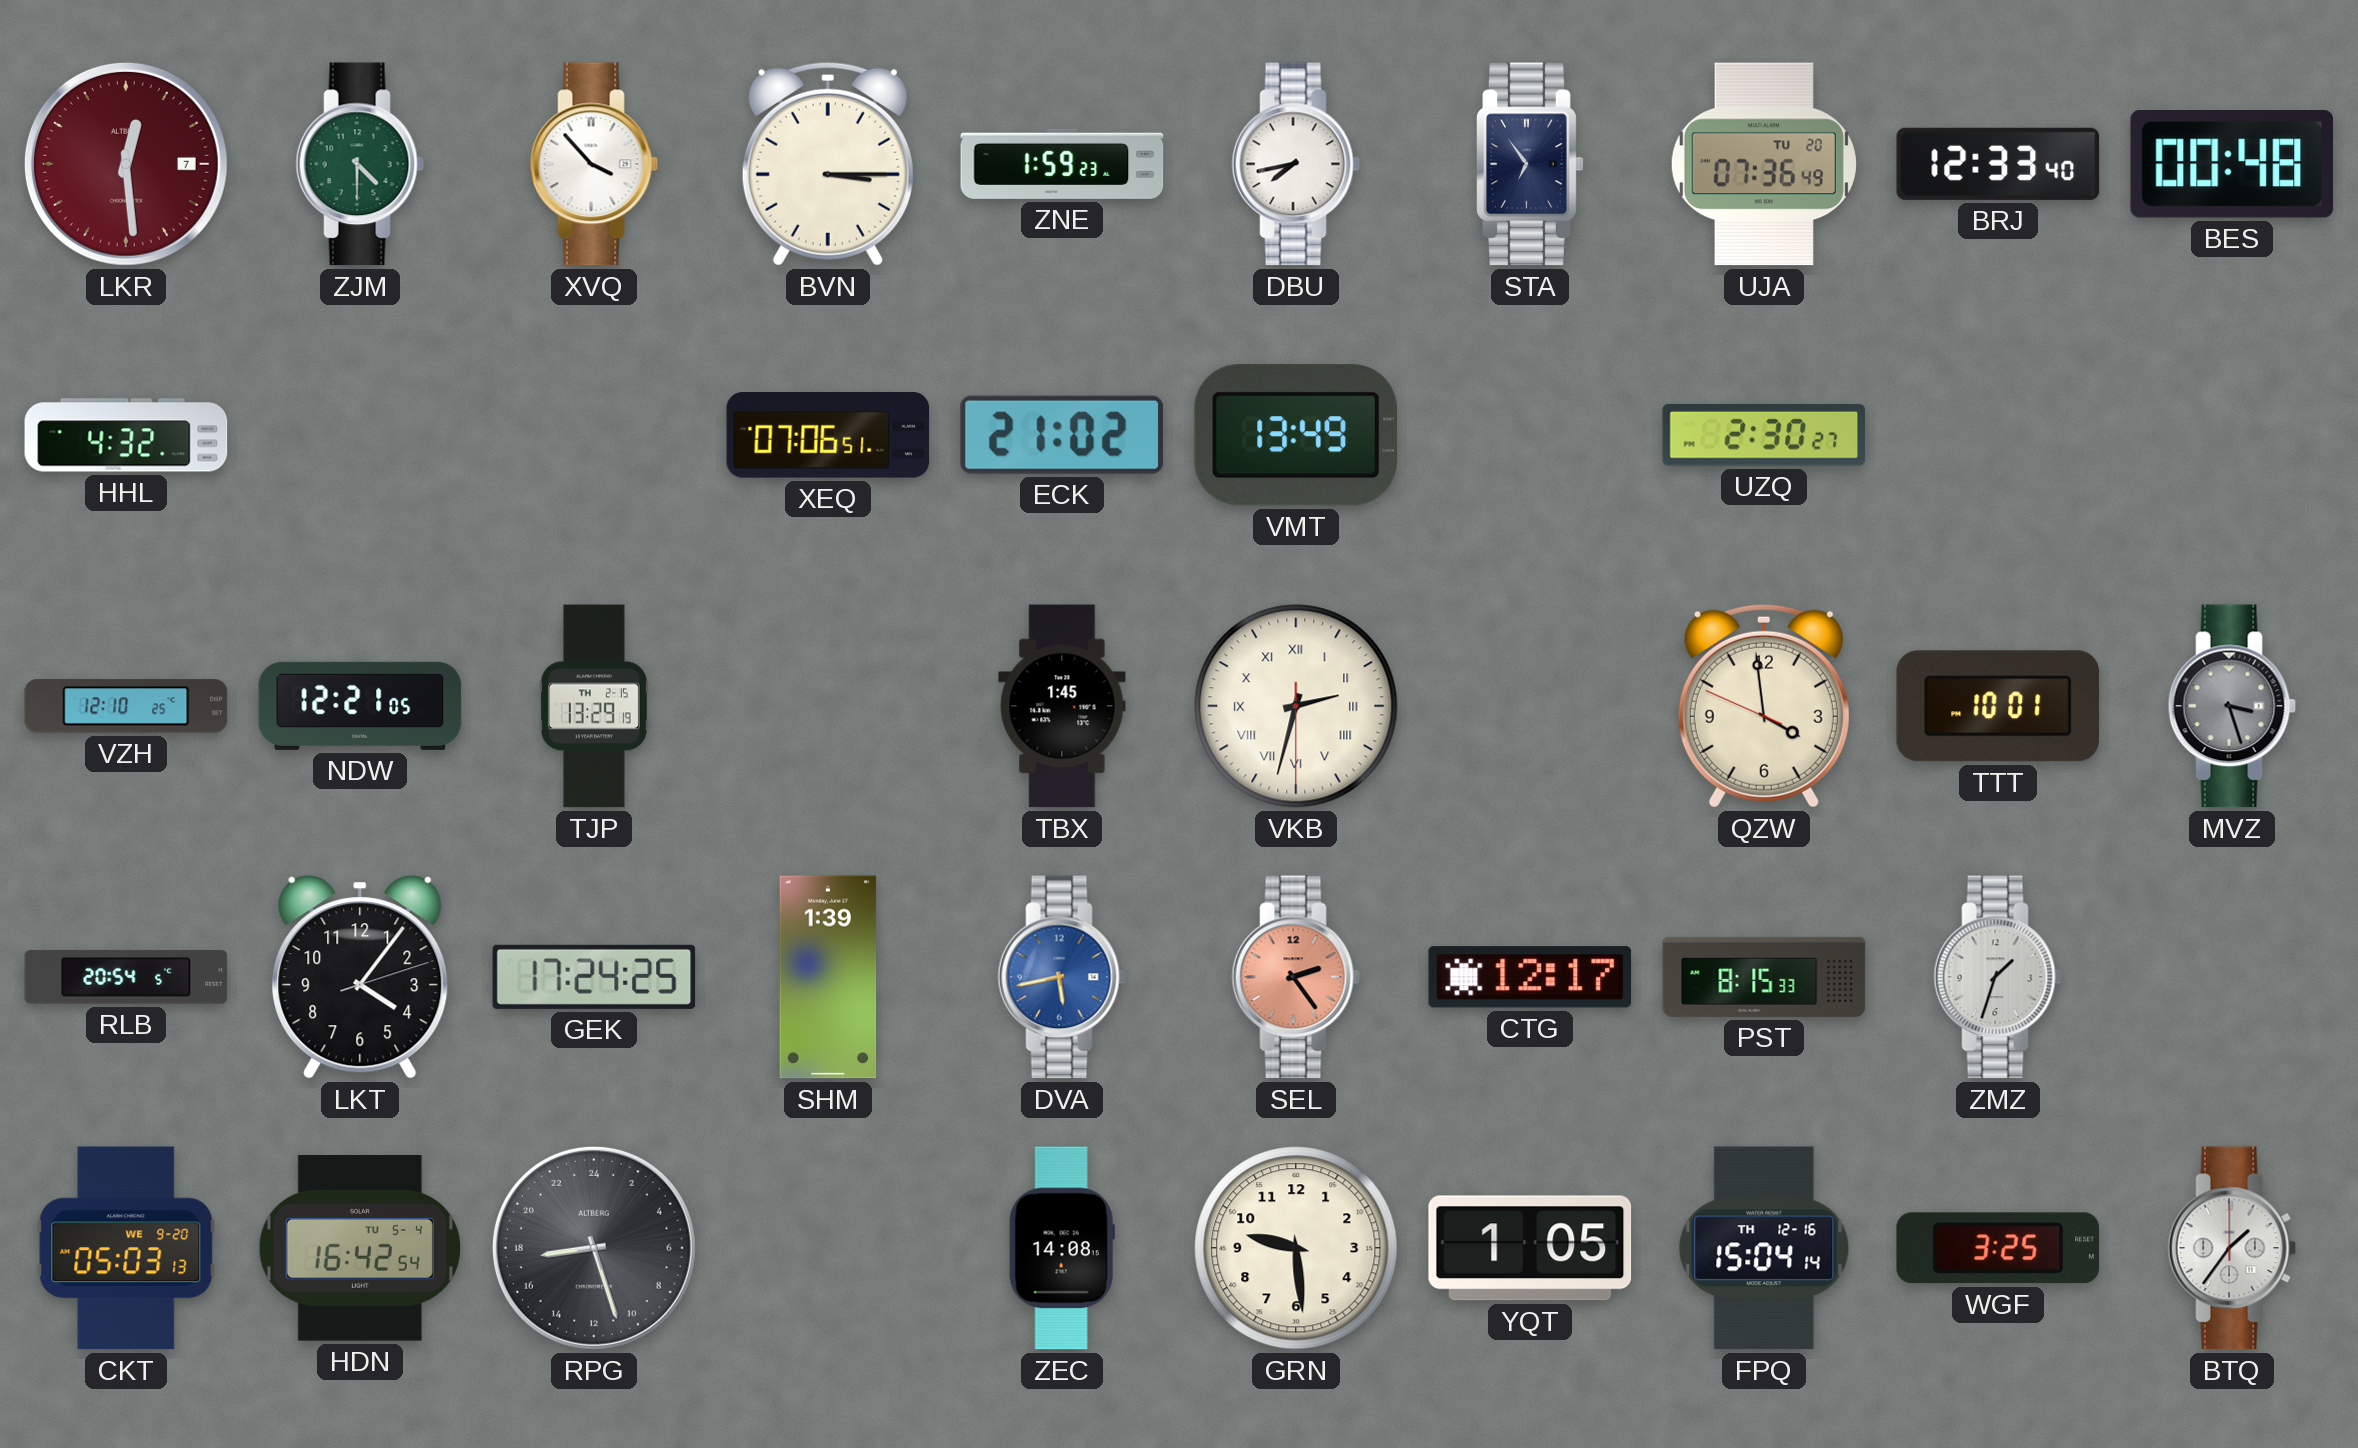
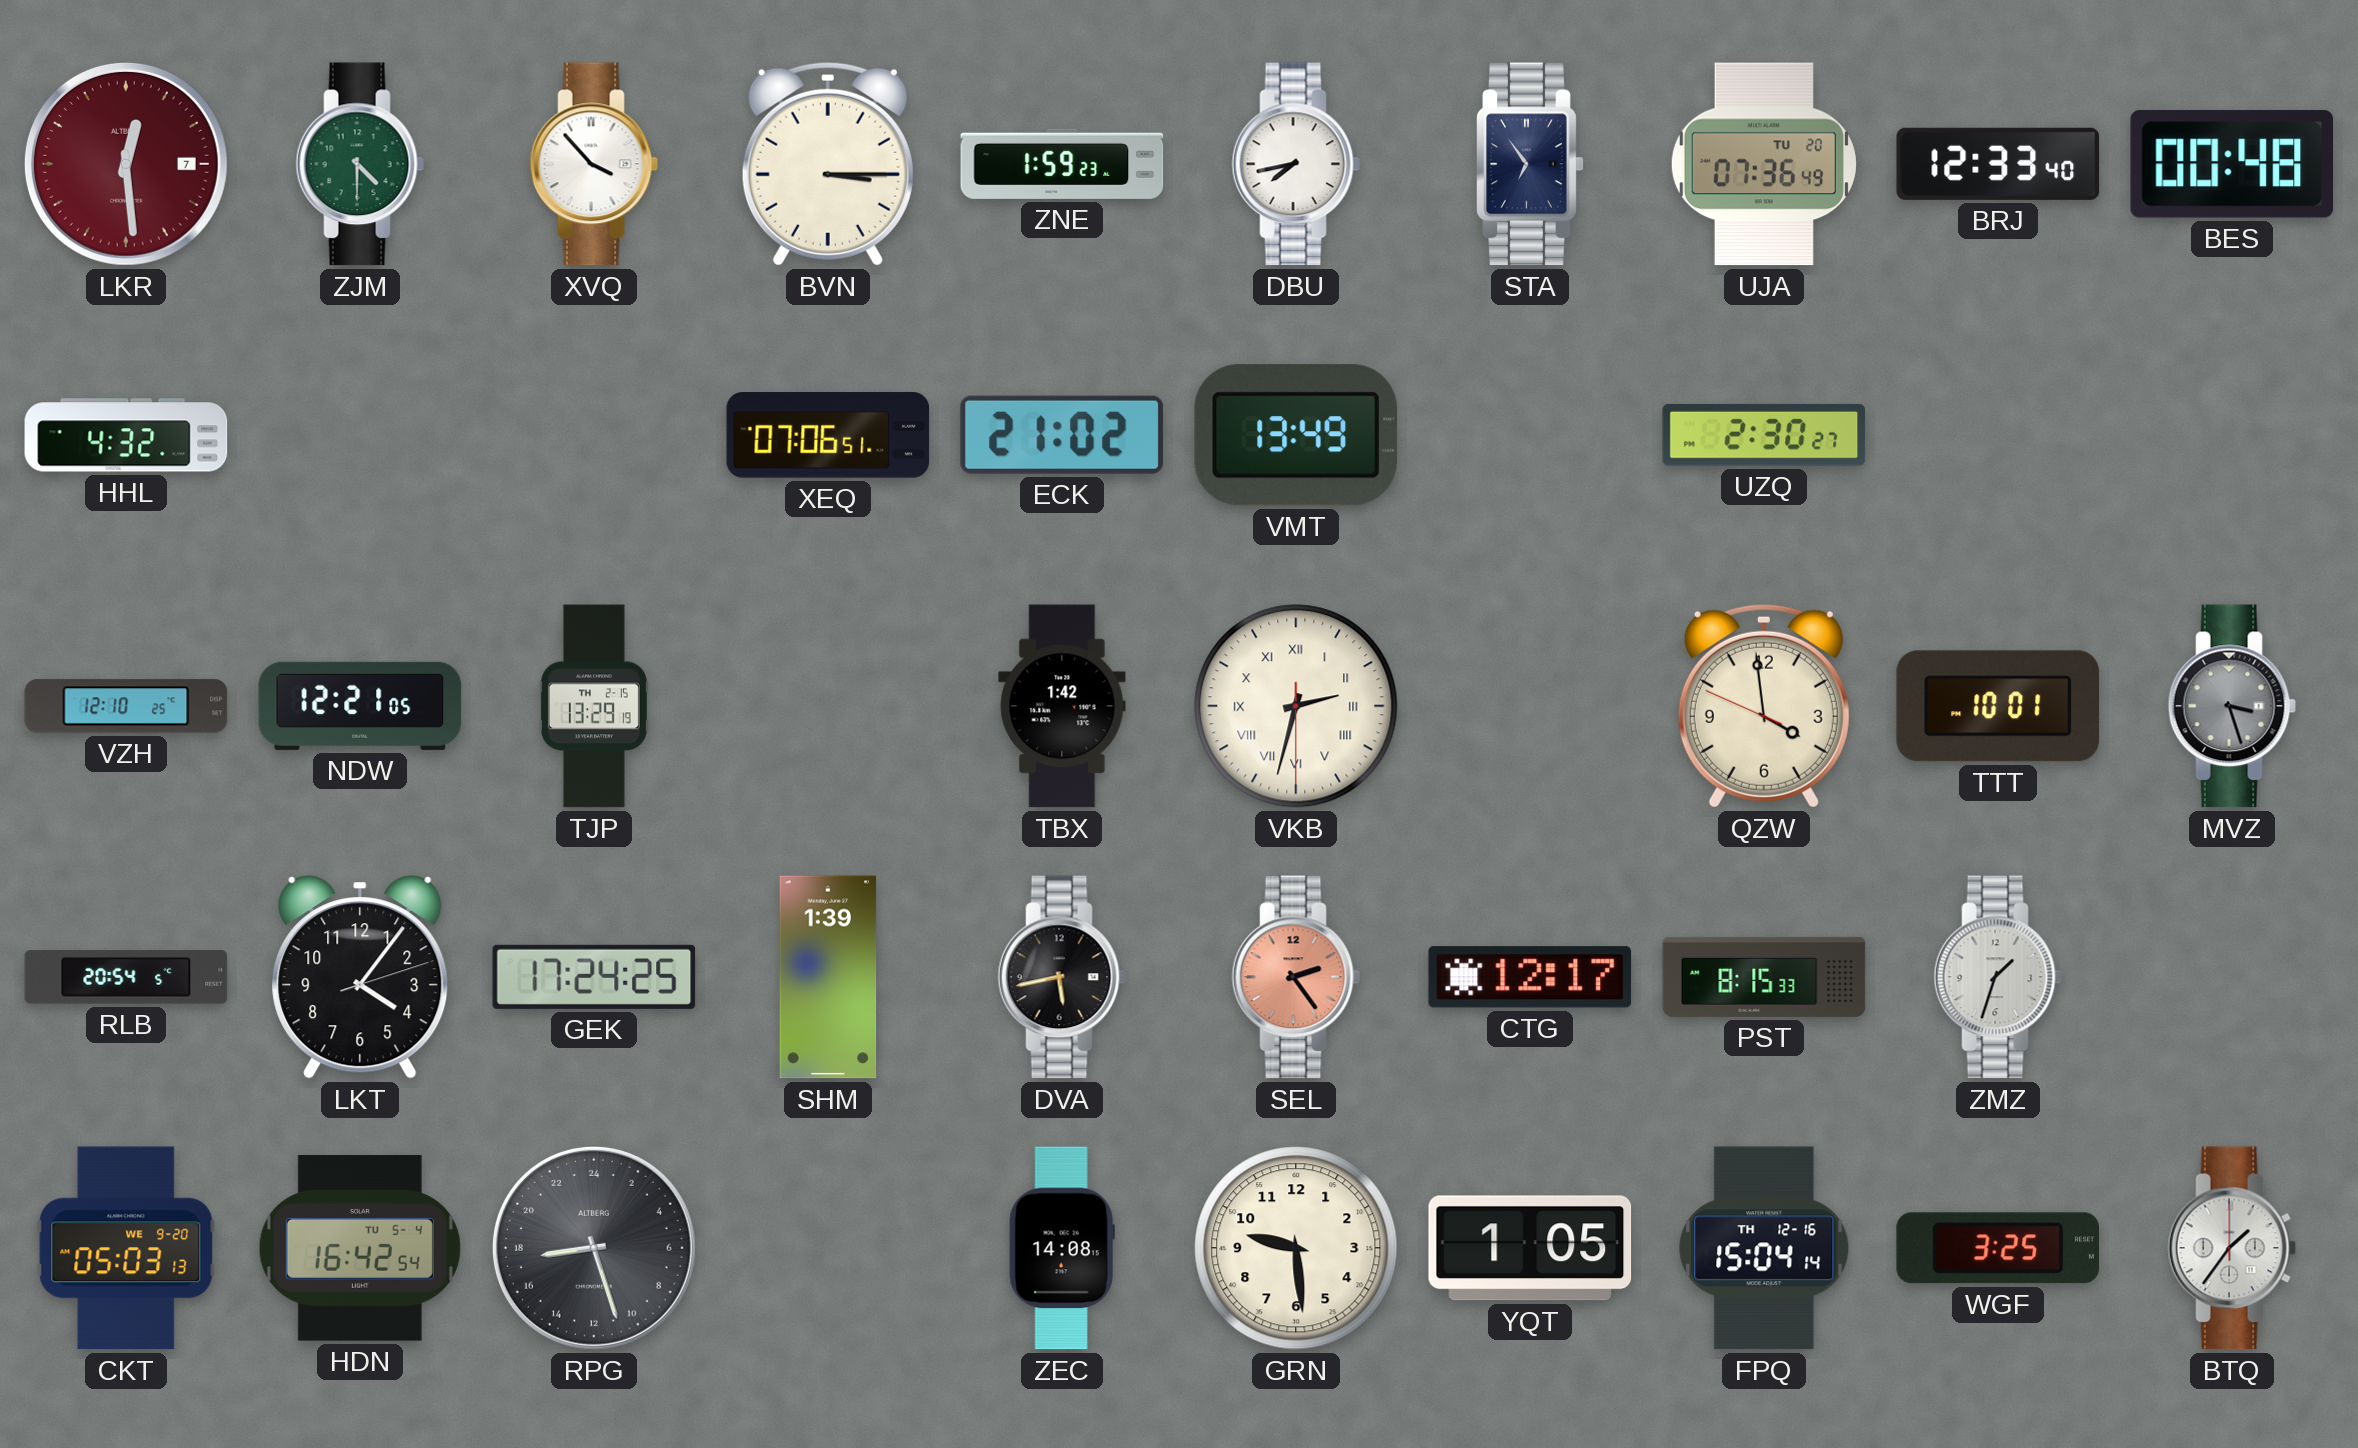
TBX: 1:45 -> 1:42
DVA dial: blue -> black
